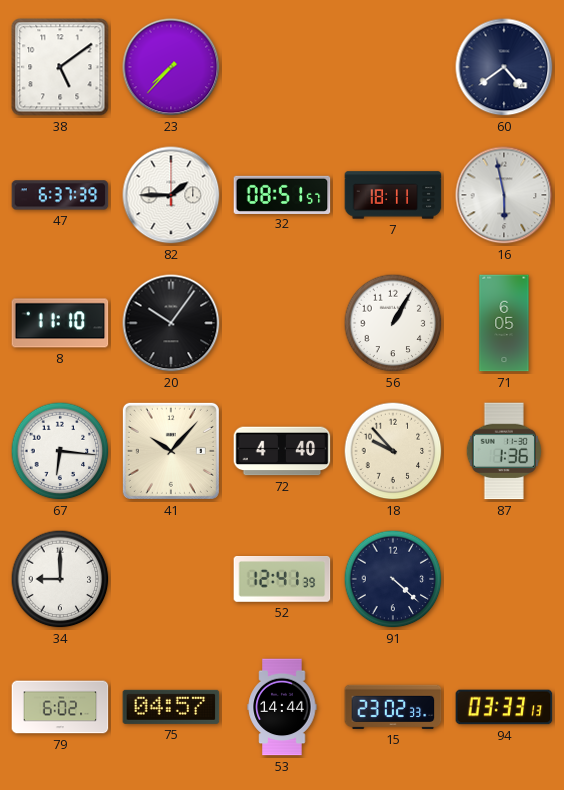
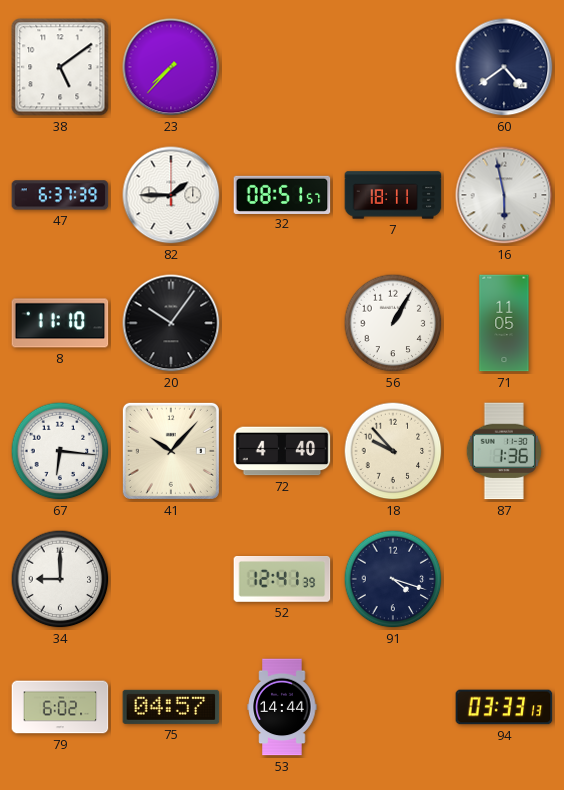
71: 6:05 -> 11:05
91: 4:22 -> 4:18
15: 23:02 -> none
